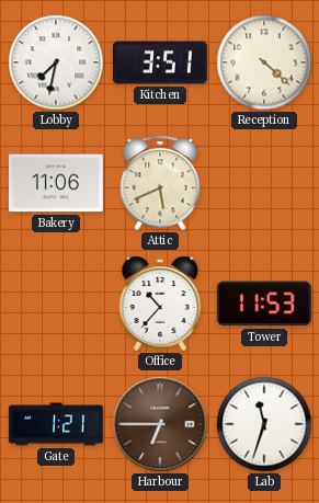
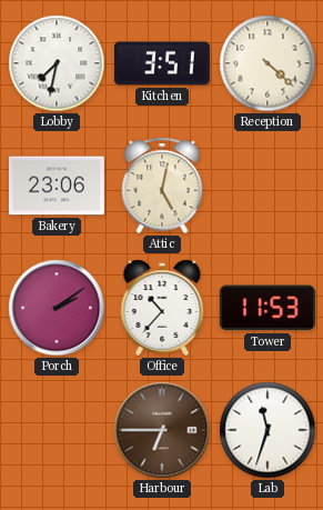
Bakery: 11:06 -> 23:06
Attic: 5:41 -> 5:02
Porch: none -> 2:09
Gate: 1:21 -> none
